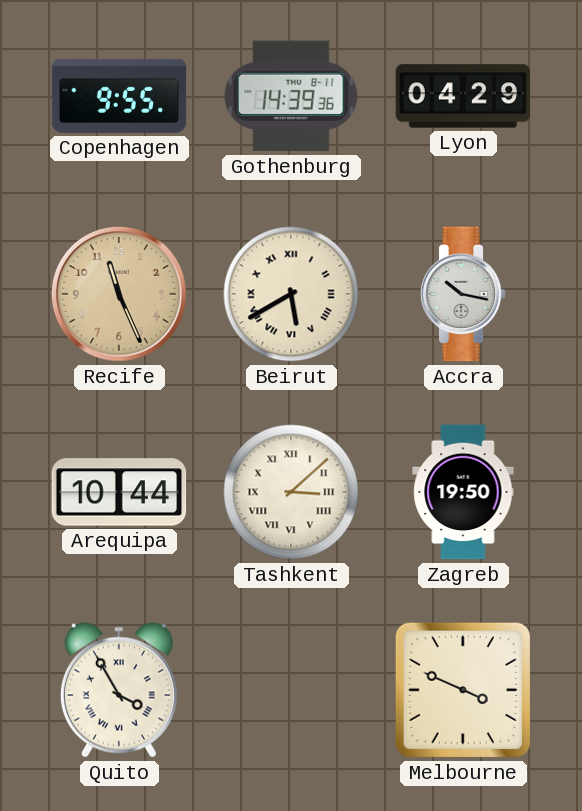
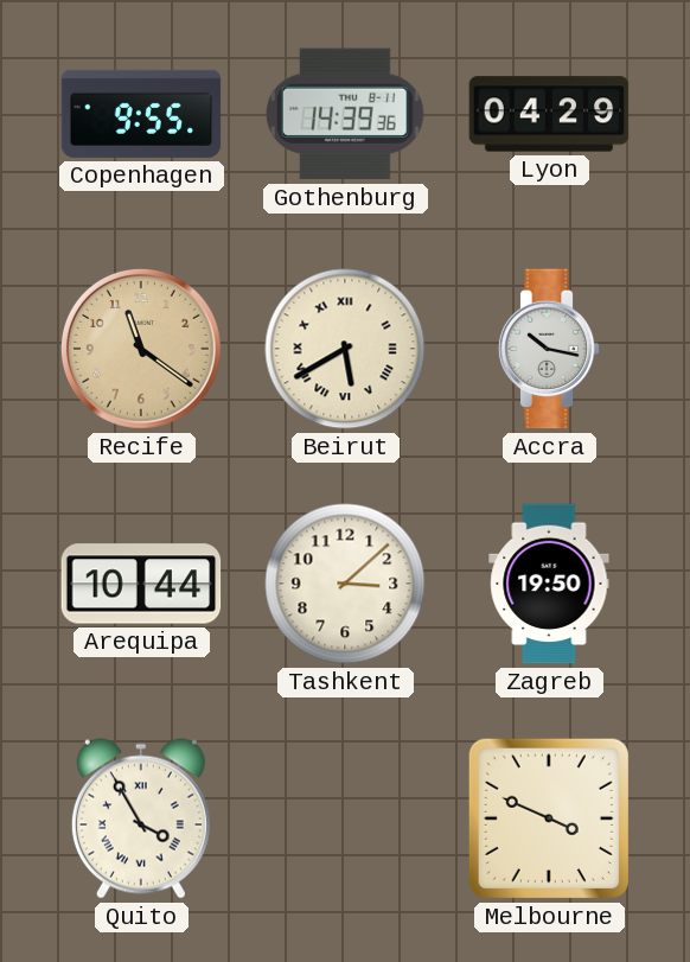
Recife: 11:26 -> 11:21
Tashkent numerals: Roman -> Arabic
